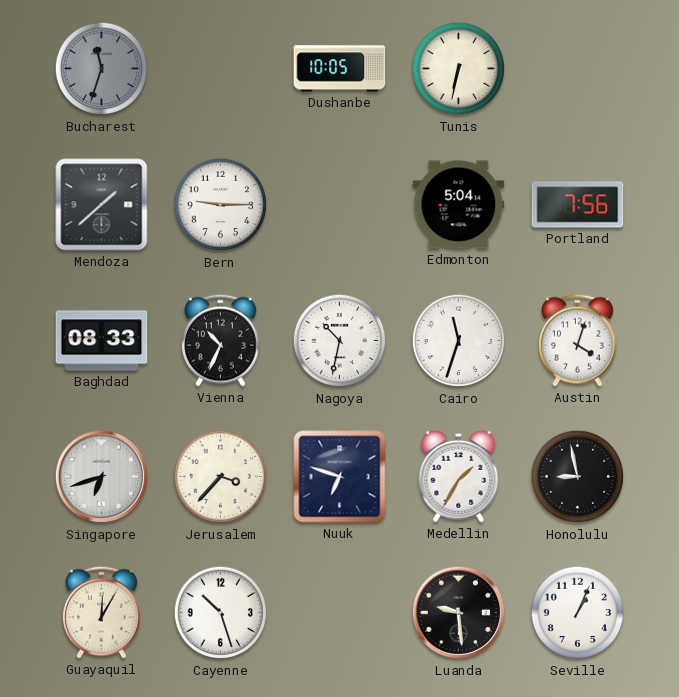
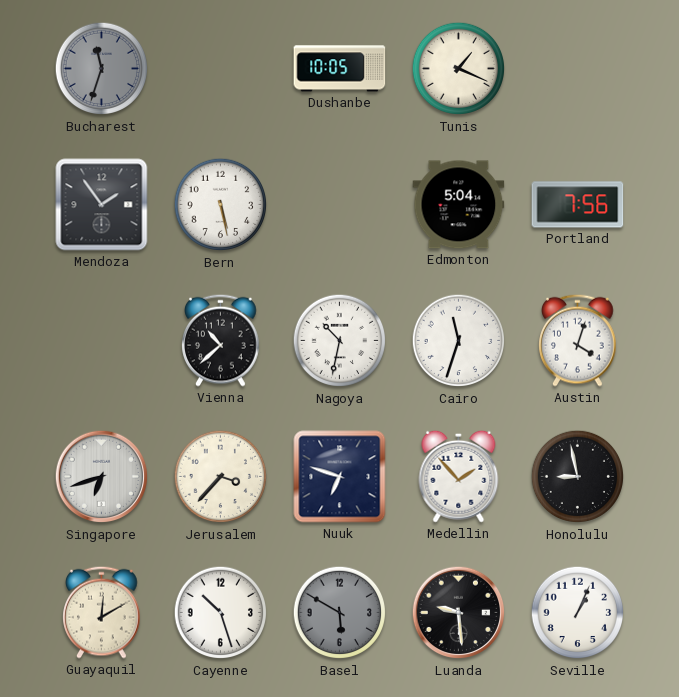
Tunis: 6:32 -> 1:19
Mendoza: 1:38 -> 1:54
Bern: 9:15 -> 5:28
Baghdad: 08:33 -> none
Vienna: 10:34 -> 10:38
Medellin: 1:35 -> 1:53
Guayaquil: 12:05 -> 12:10
Basel: none -> 5:50
